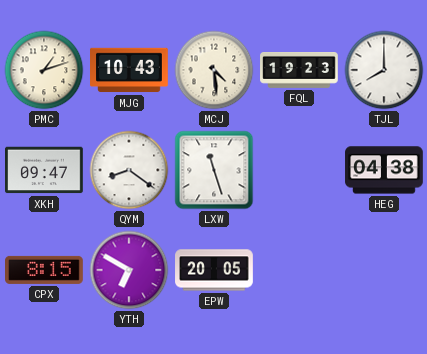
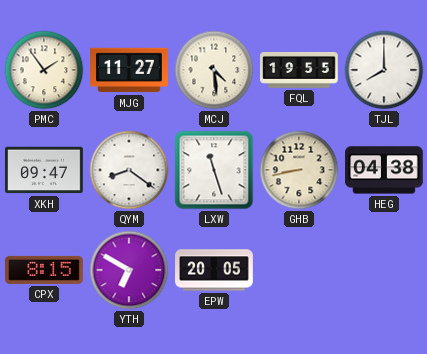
PMC: 1:12 -> 1:54
MJG: 10:43 -> 11:27
FQL: 19:23 -> 19:55
GHB: none -> 8:43
